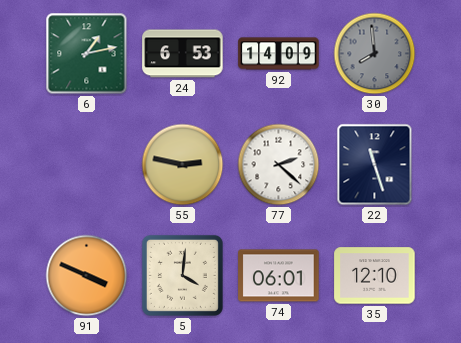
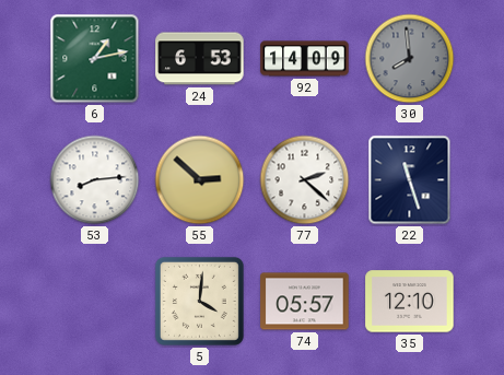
53: none -> 8:14
55: 2:47 -> 2:52
91: 3:49 -> none
74: 06:01 -> 05:57
